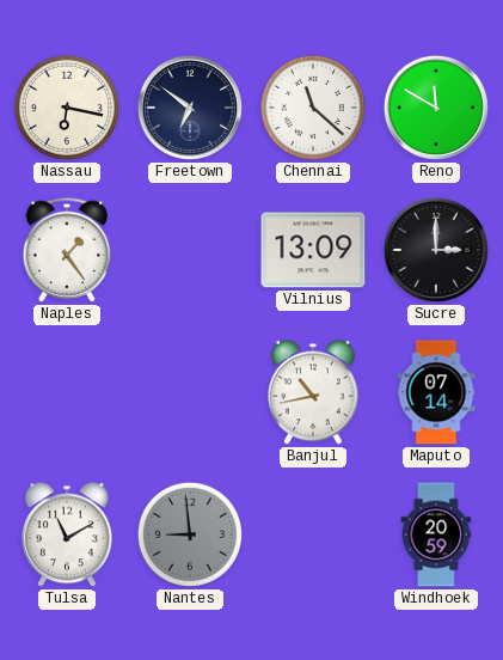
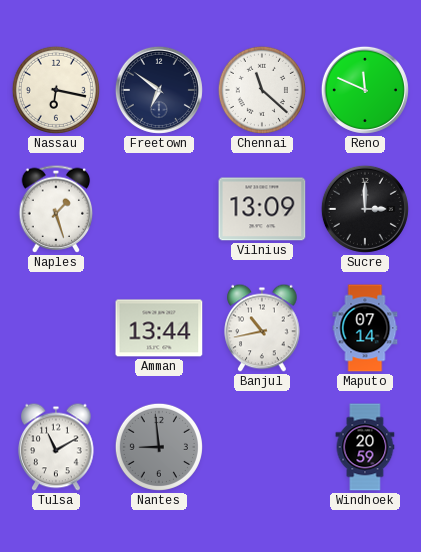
Reno: 11:50 -> 11:49
Naples: 1:24 -> 1:27
Amman: none -> 13:44
